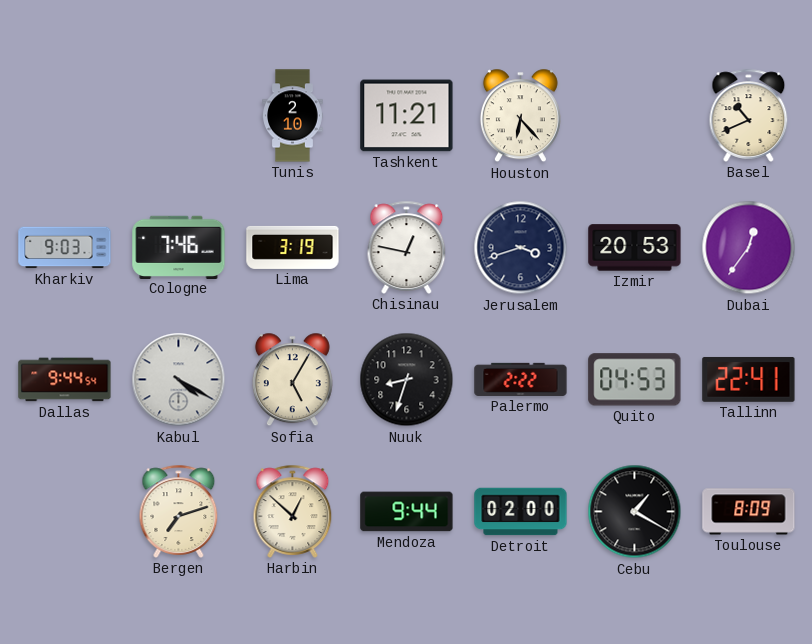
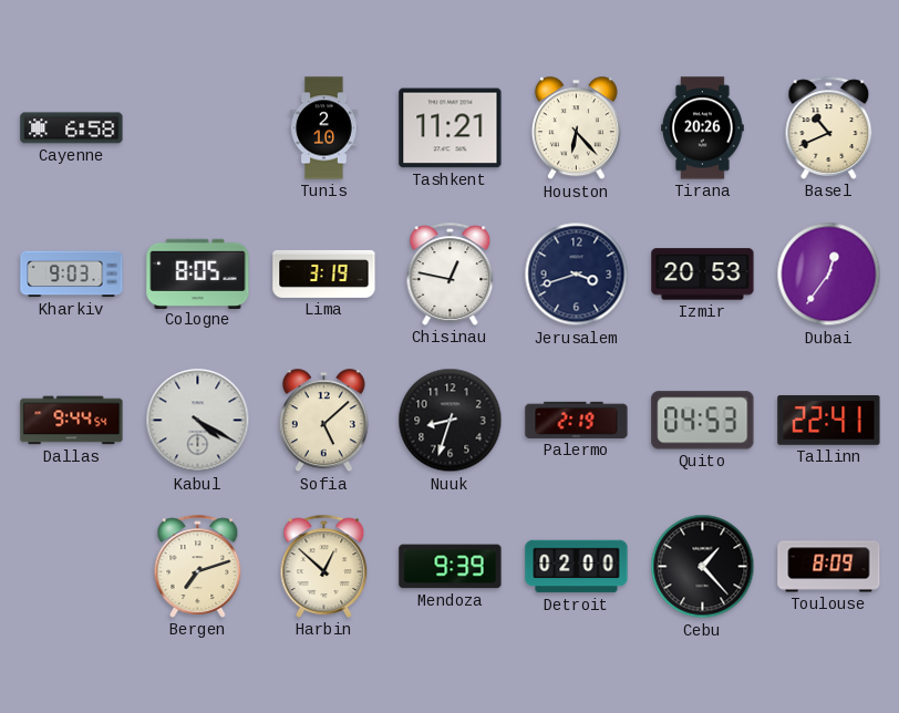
Cayenne: none -> 6:58
Tirana: none -> 20:26
Cologne: 7:46 -> 8:05
Sofia: 5:05 -> 5:08
Palermo: 2:22 -> 2:19
Mendoza: 9:44 -> 9:39
Cebu: 1:20 -> 1:23
